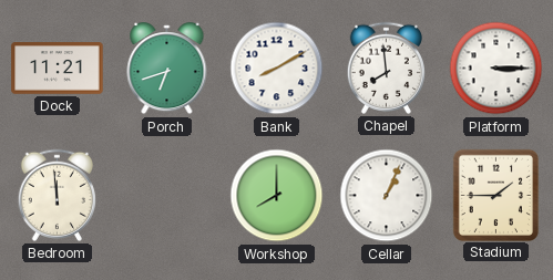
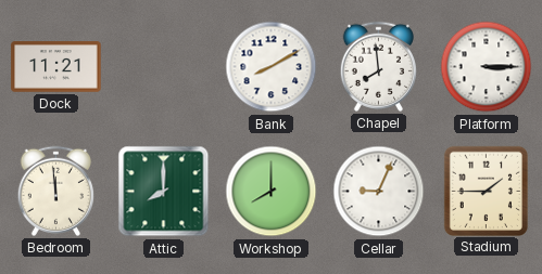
Porch: 6:42 -> none
Attic: none -> 8:00
Cellar: 1:04 -> 9:04
